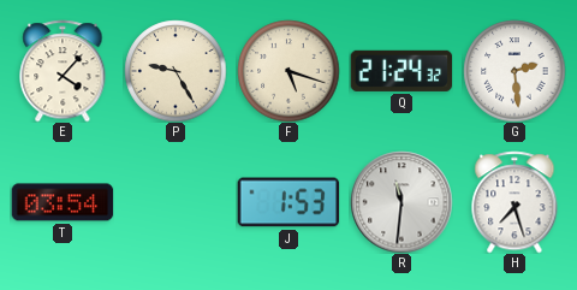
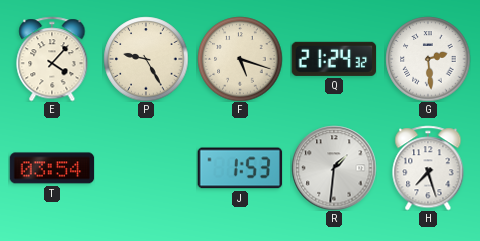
R: 11:31 -> 1:31
